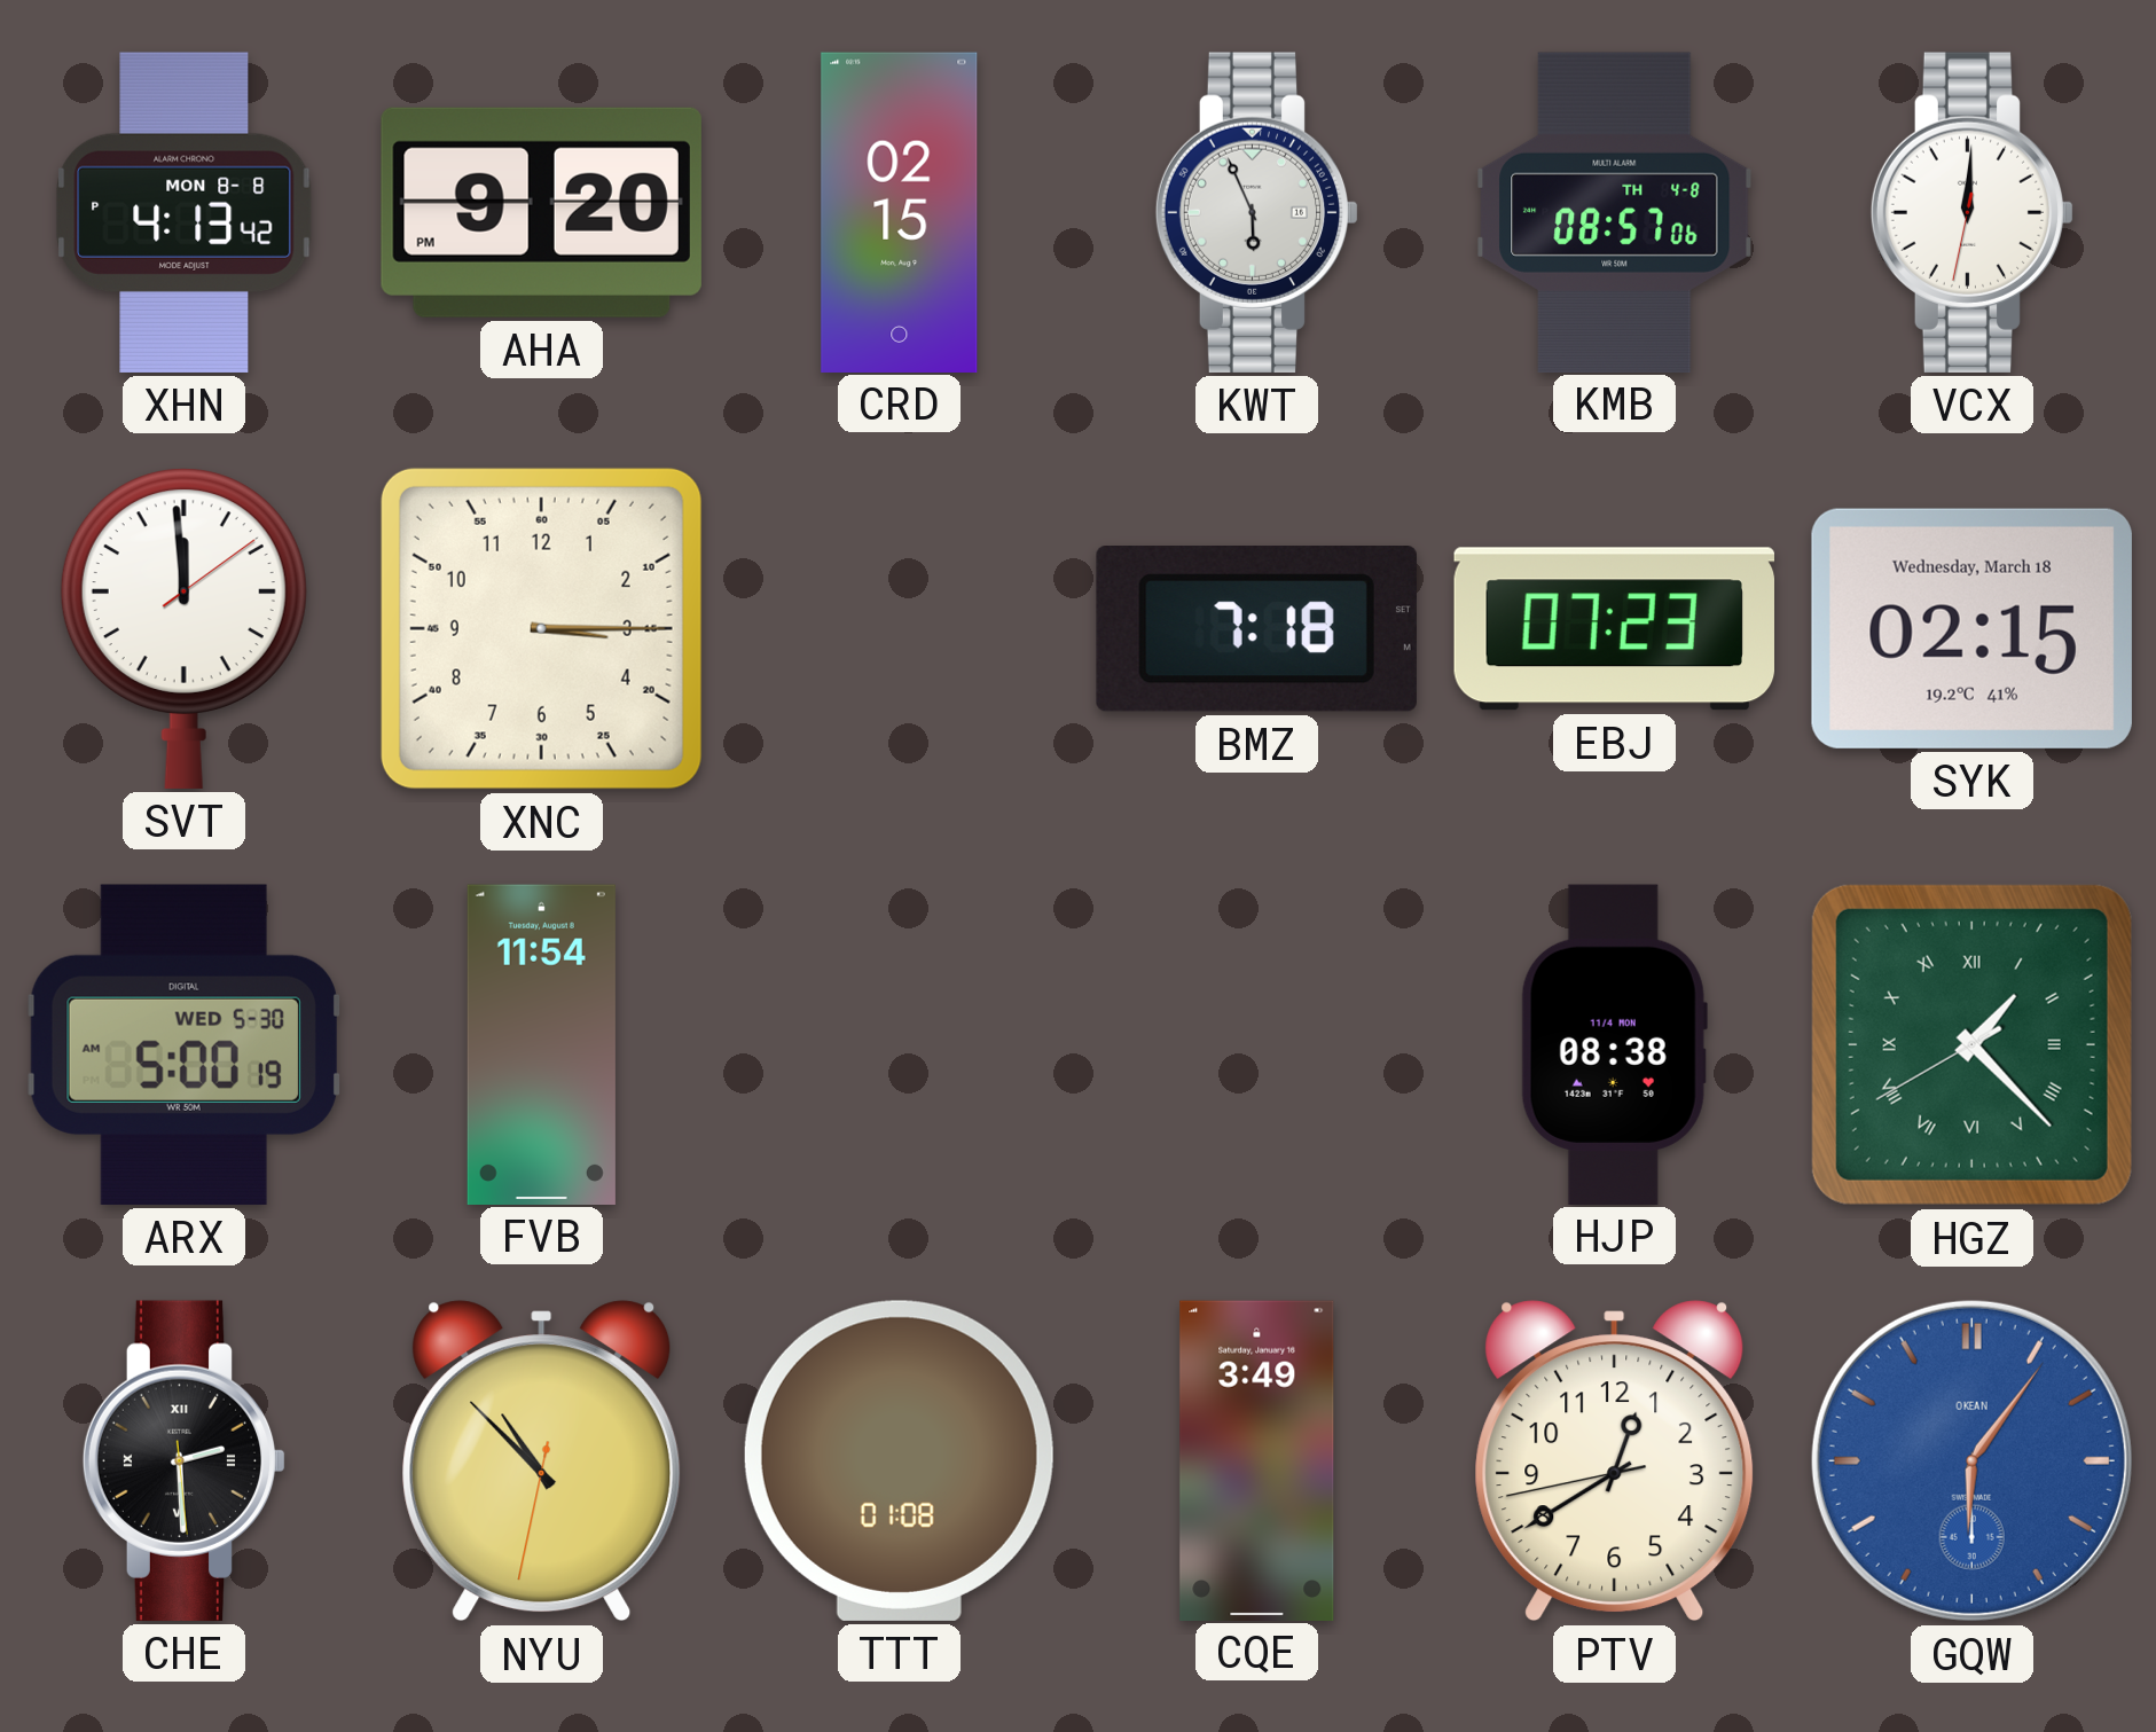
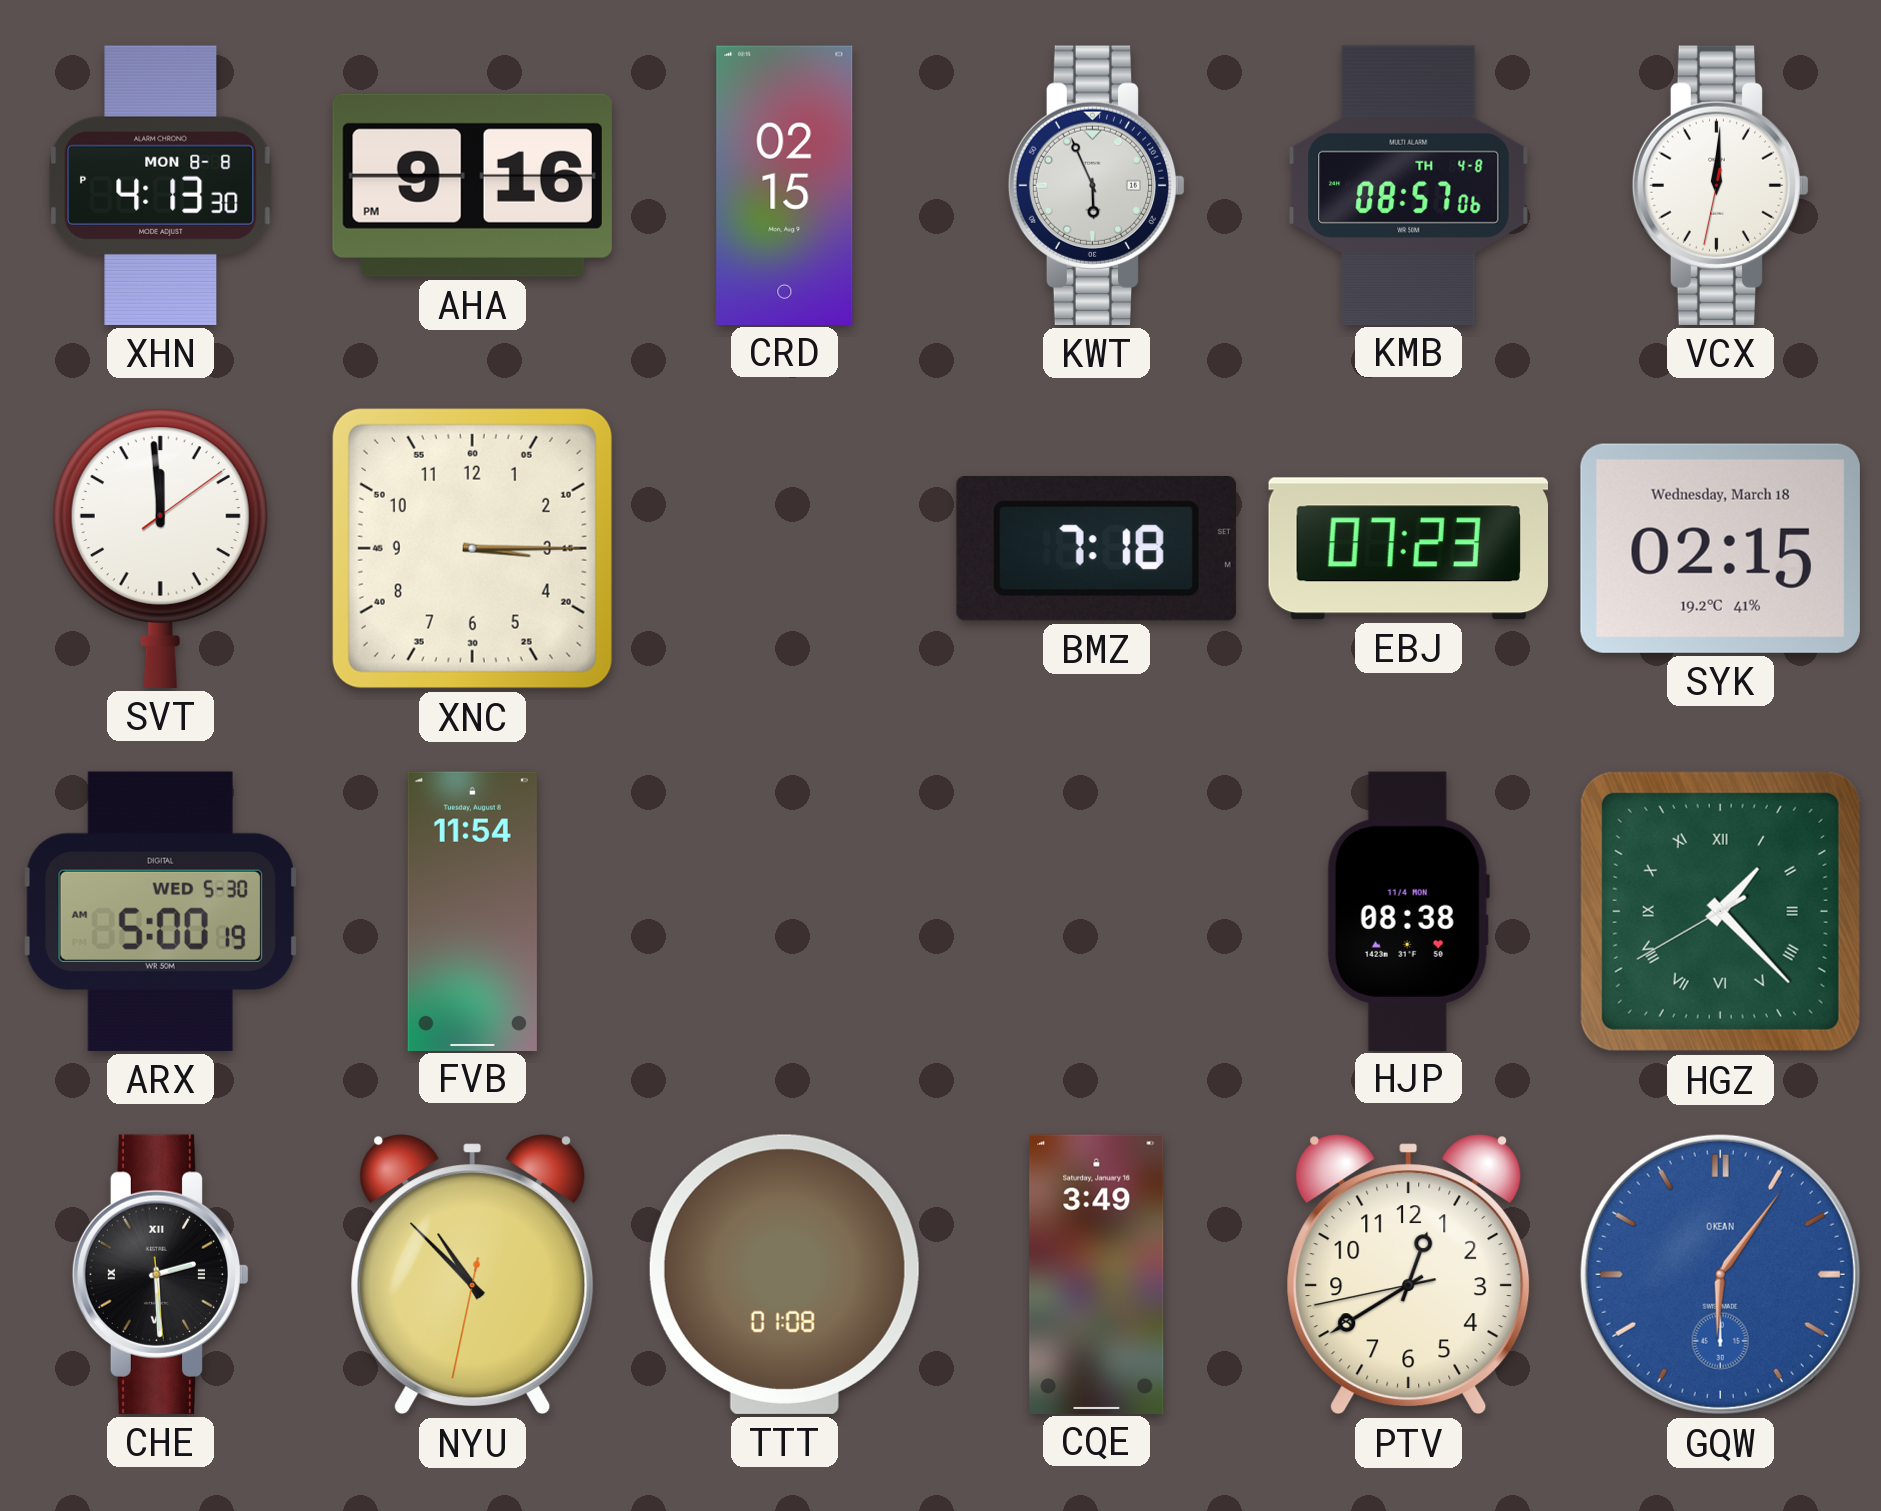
XHN: 4:13:42 PM -> 4:13:30 PM
AHA: 9:20 -> 9:16
